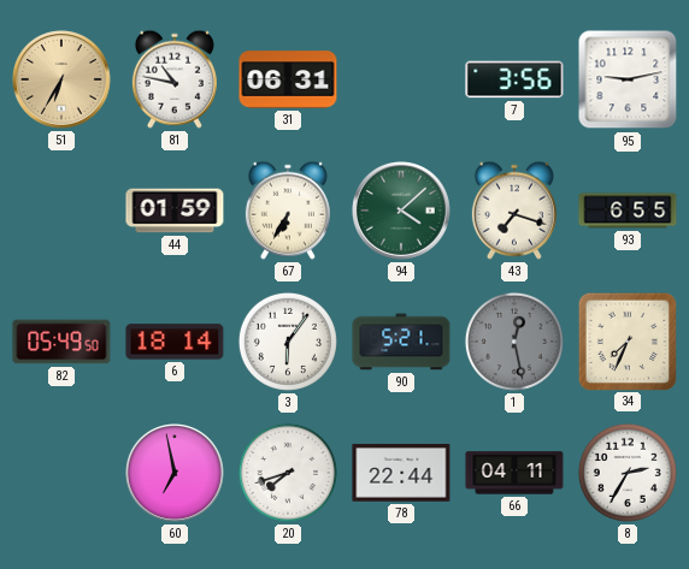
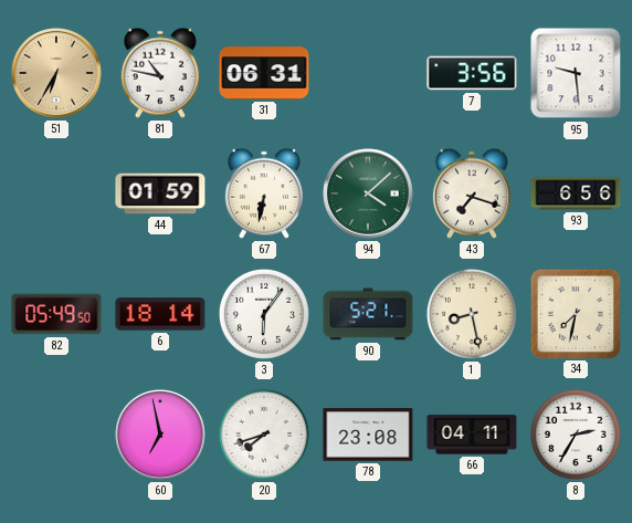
95: 9:13 -> 9:29
67: 6:35 -> 6:32
93: 6:55 -> 6:56
1: 12:28 -> 8:28
1 dial: grey -> cream
34: 7:34 -> 7:32
78: 22:44 -> 23:08
